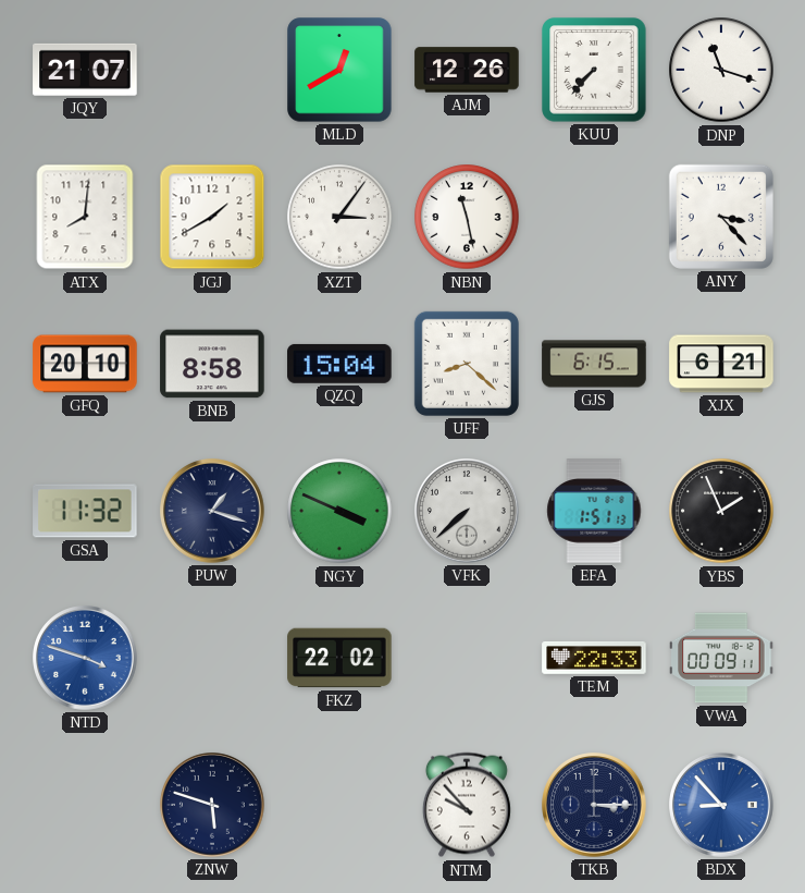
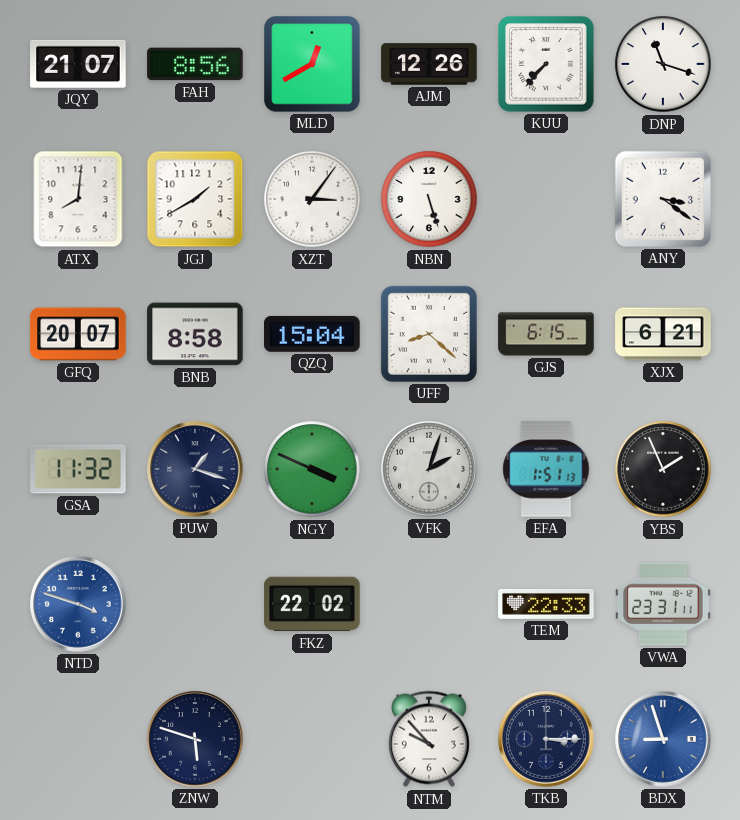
FAH: none -> 8:56
NBN: 11:28 -> 5:27
ANY: 3:23 -> 3:21
GFQ: 20:10 -> 20:07
VFK: 7:38 -> 2:03
VWA: 00:09 -> 23:31
BDX: 8:53 -> 8:57
